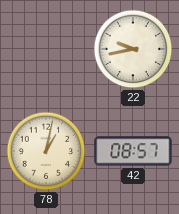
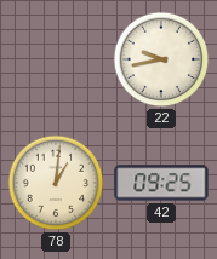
78: 1:02 -> 1:01
42: 08:57 -> 09:25
